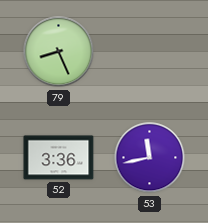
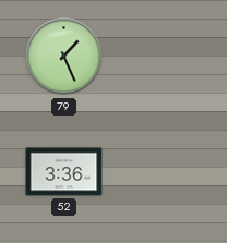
79: 8:26 -> 1:26
53: 11:43 -> none
